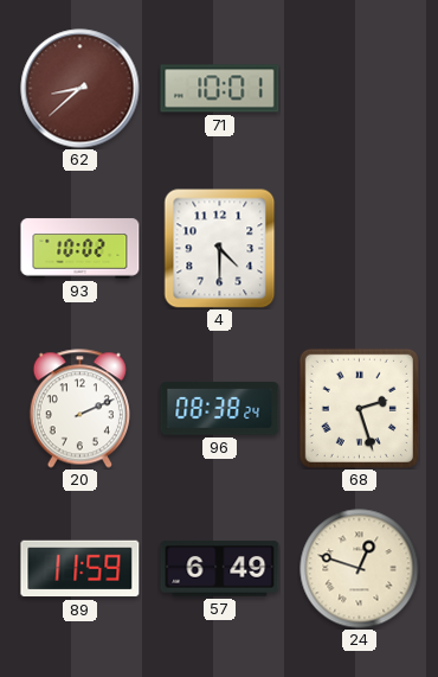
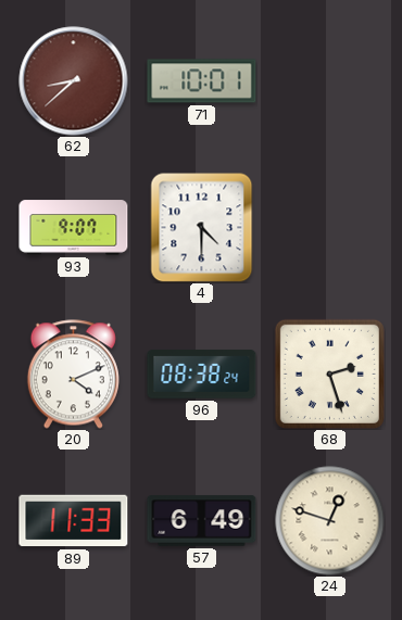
93: 10:02 -> 9:07
20: 2:11 -> 4:11
89: 11:59 -> 11:33
